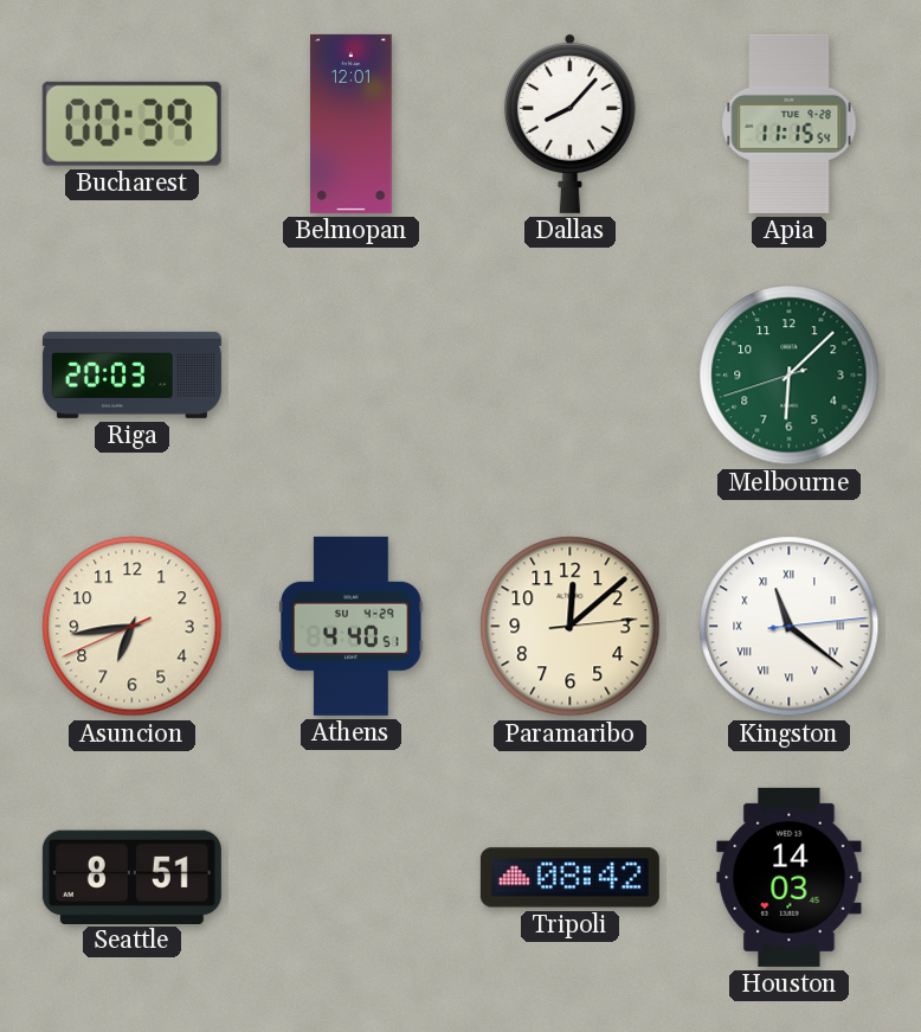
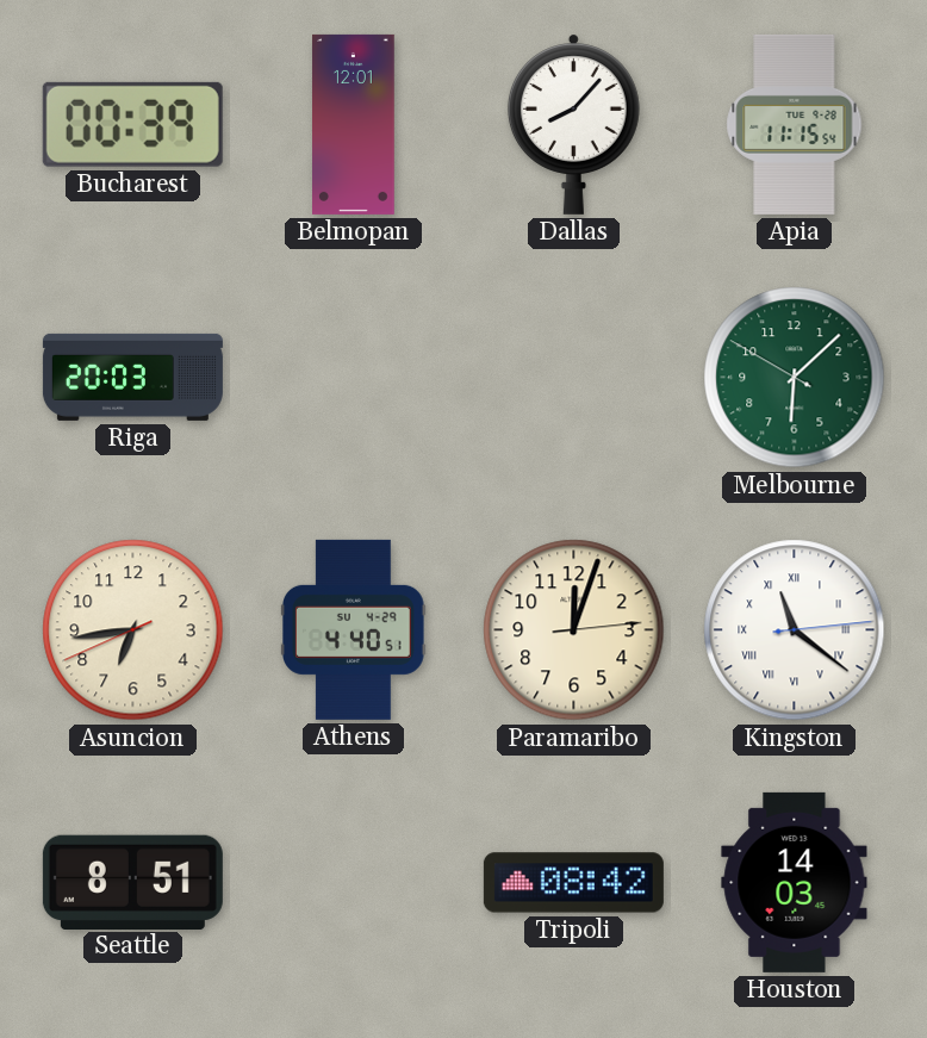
Melbourne: 6:07:42 -> 6:07:50
Paramaribo: 12:08 -> 12:03
